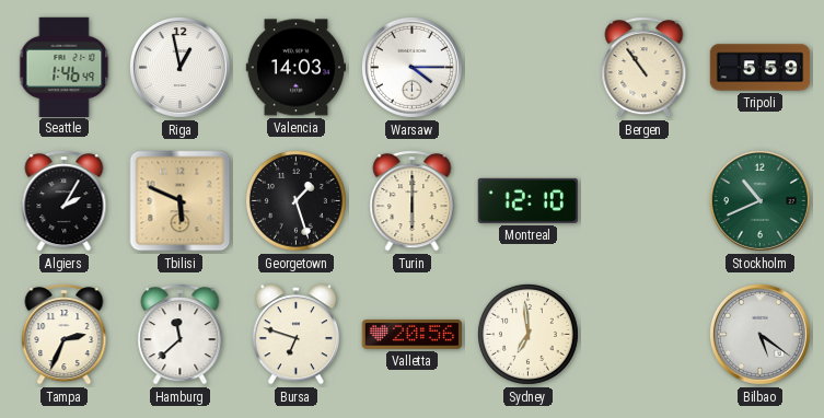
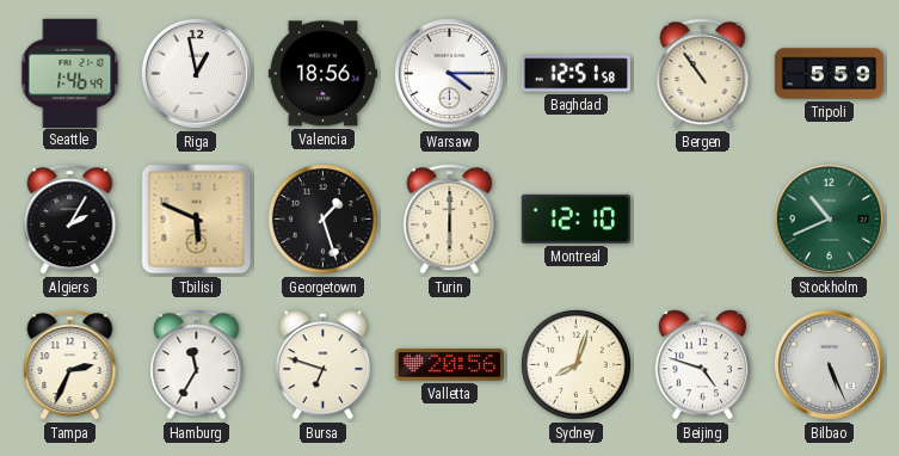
Valencia: 14:03 -> 18:56
Baghdad: none -> 12:51
Hamburg: 11:38 -> 11:35
Sydney: 6:59 -> 8:03
Beijing: none -> 4:48
Bilbao: 5:21 -> 5:26
